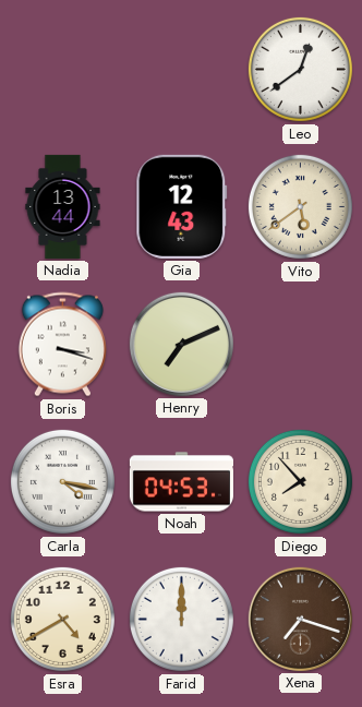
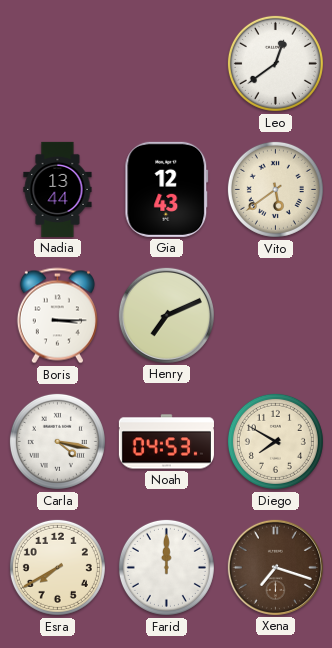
Boris: 3:18 -> 3:15
Diego: 7:53 -> 7:50
Esra: 4:40 -> 7:40
